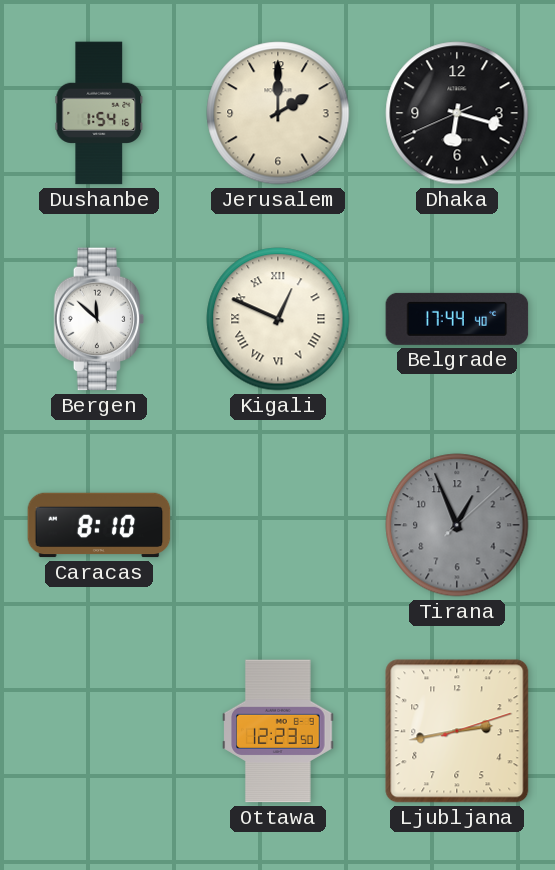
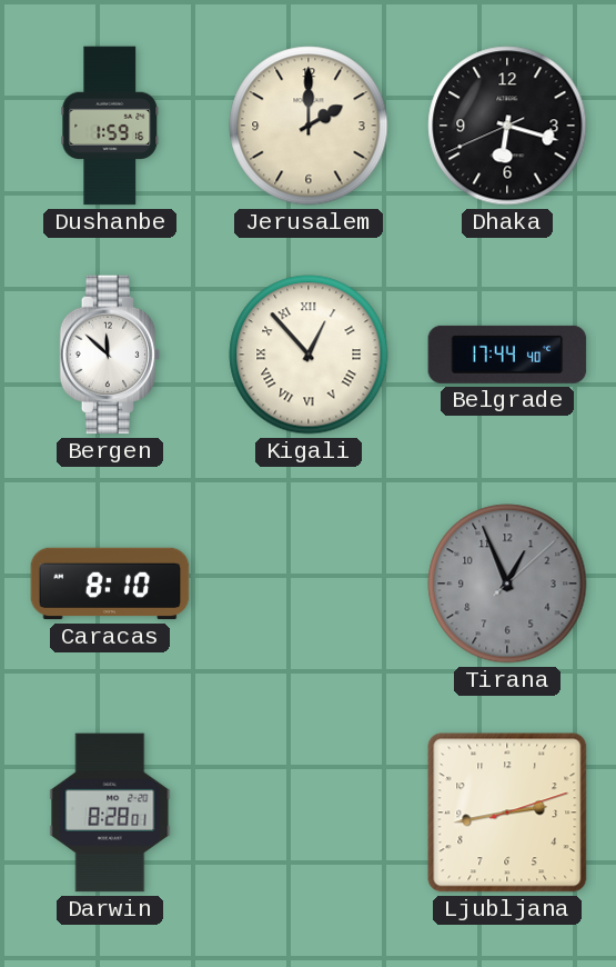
Dushanbe: 1:54 -> 1:59
Kigali: 12:49 -> 12:53
Darwin: none -> 8:28
Ottawa: 12:23 -> none
